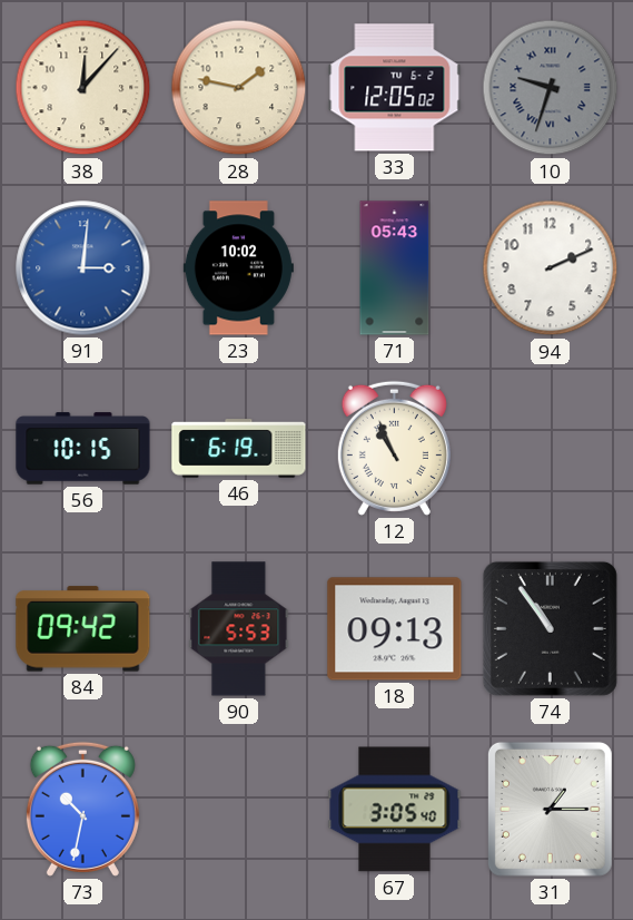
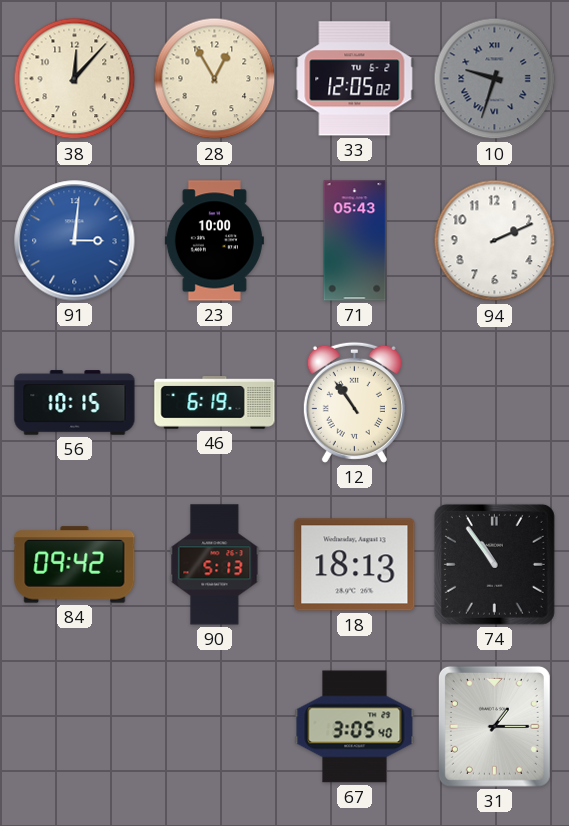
28: 1:47 -> 12:55
23: 10:02 -> 10:00
12: 10:56 -> 10:54
90: 5:53 -> 5:13
18: 09:13 -> 18:13
73: 10:32 -> none
